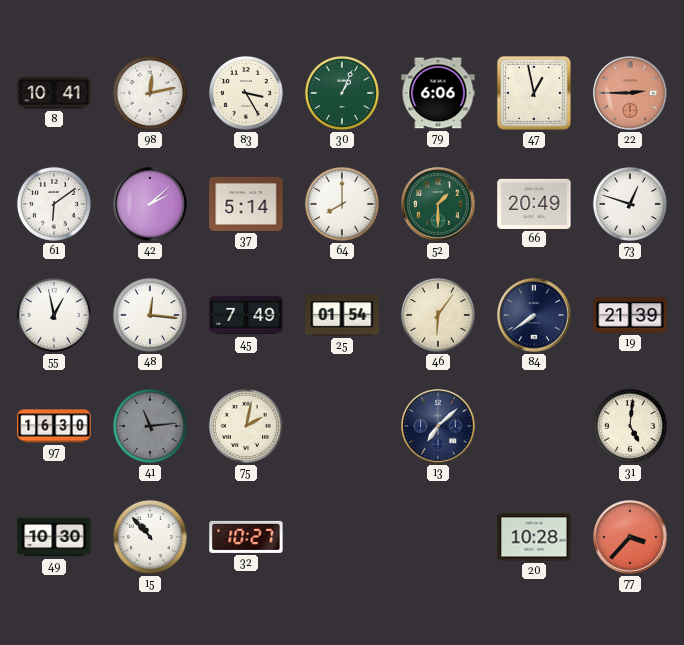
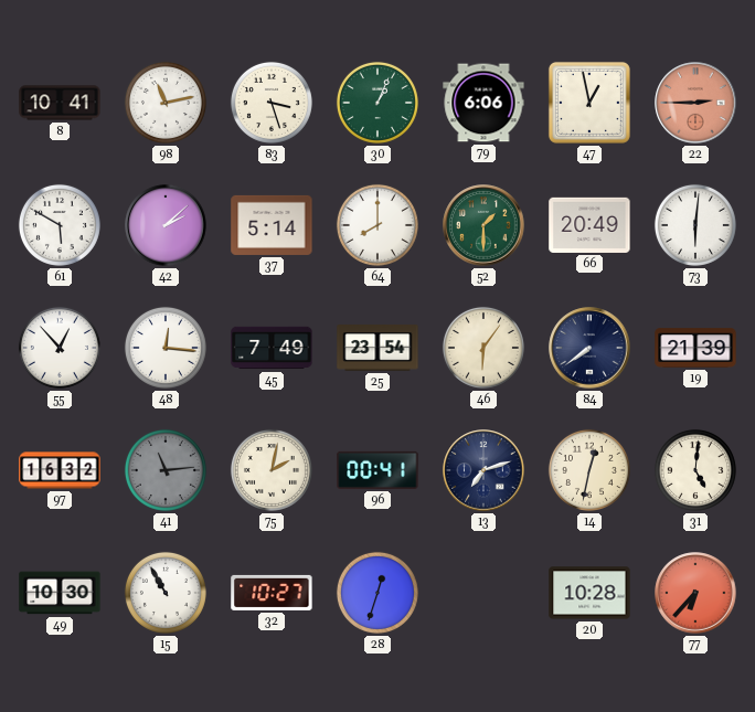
98: 12:13 -> 11:13
83: 3:25 -> 3:27
61: 6:09 -> 5:50
73: 12:48 -> 6:01
55: 12:58 -> 12:53
25: 01:54 -> 23:54
97: 16:30 -> 16:32
96: none -> 00:41
13: 7:08 -> 7:12
14: none -> 12:32
15: 10:53 -> 10:55
28: none -> 12:33
77: 3:37 -> 6:37
